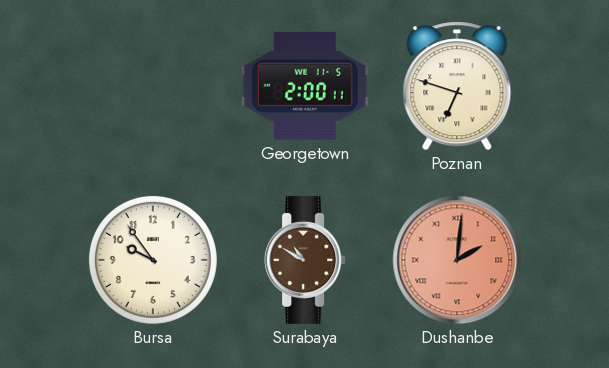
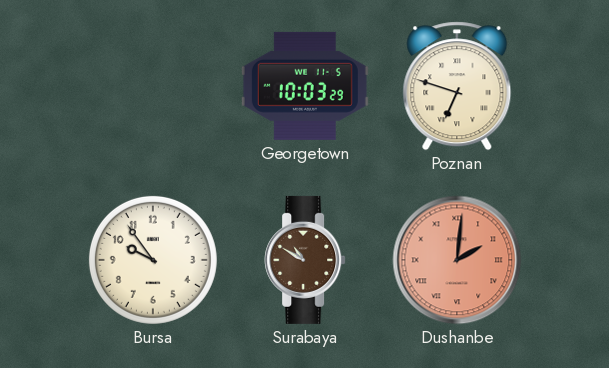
Georgetown: 2:00 -> 10:03
